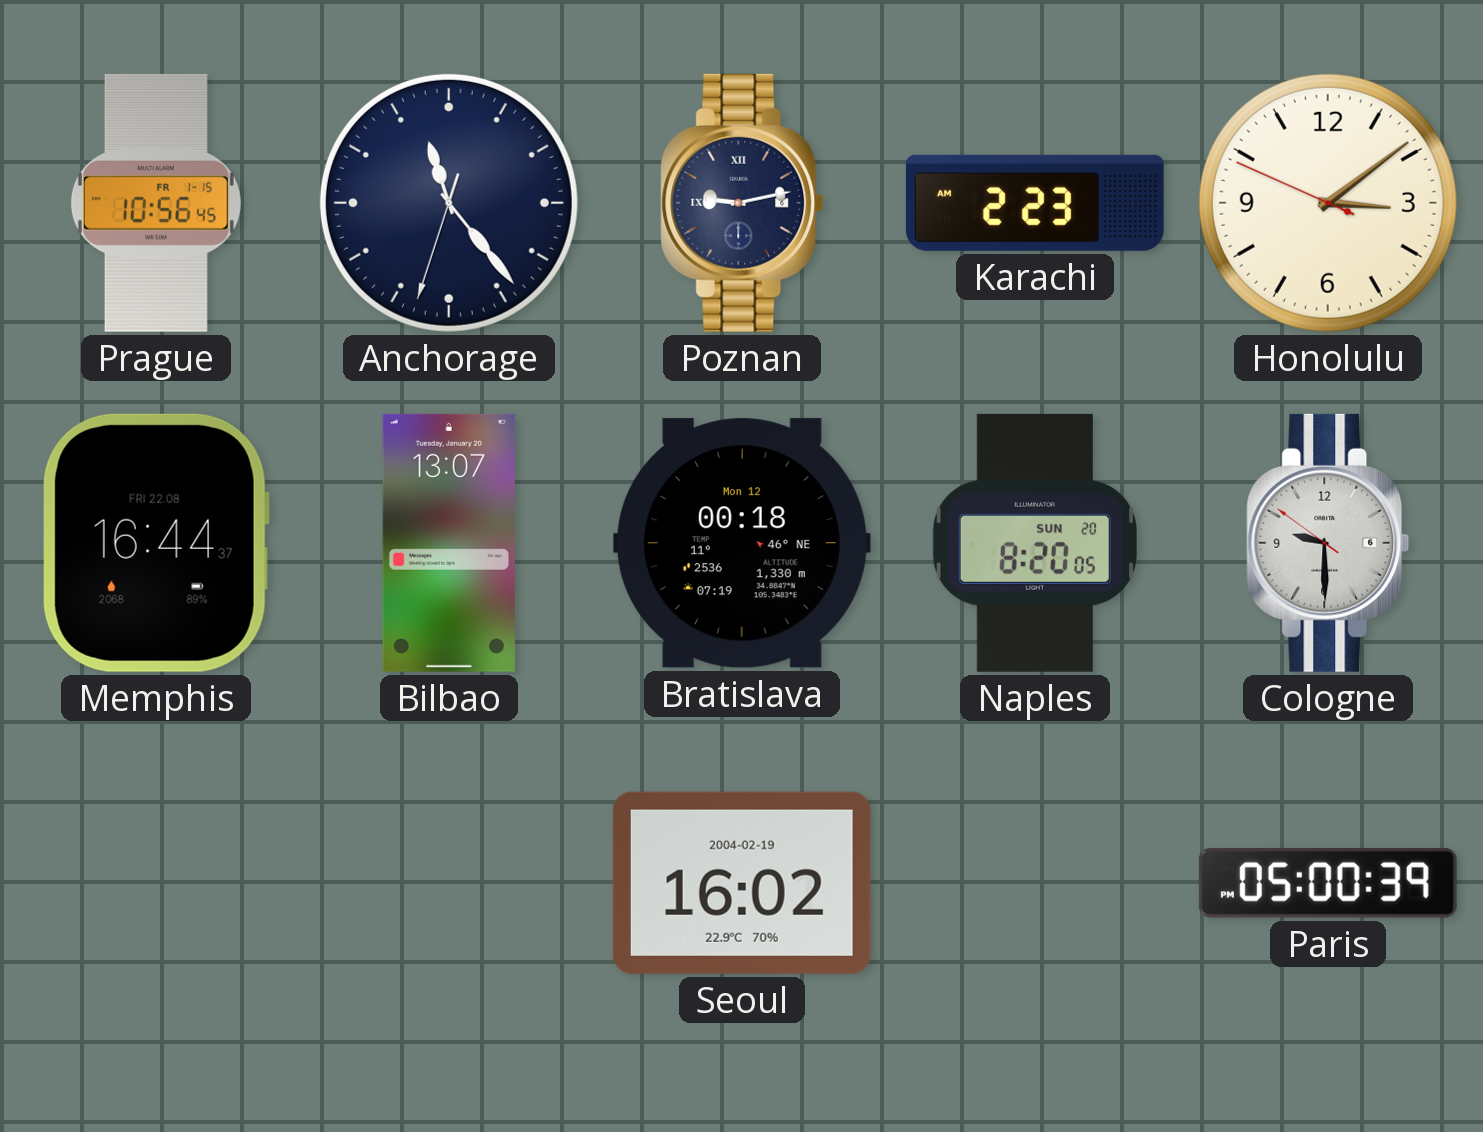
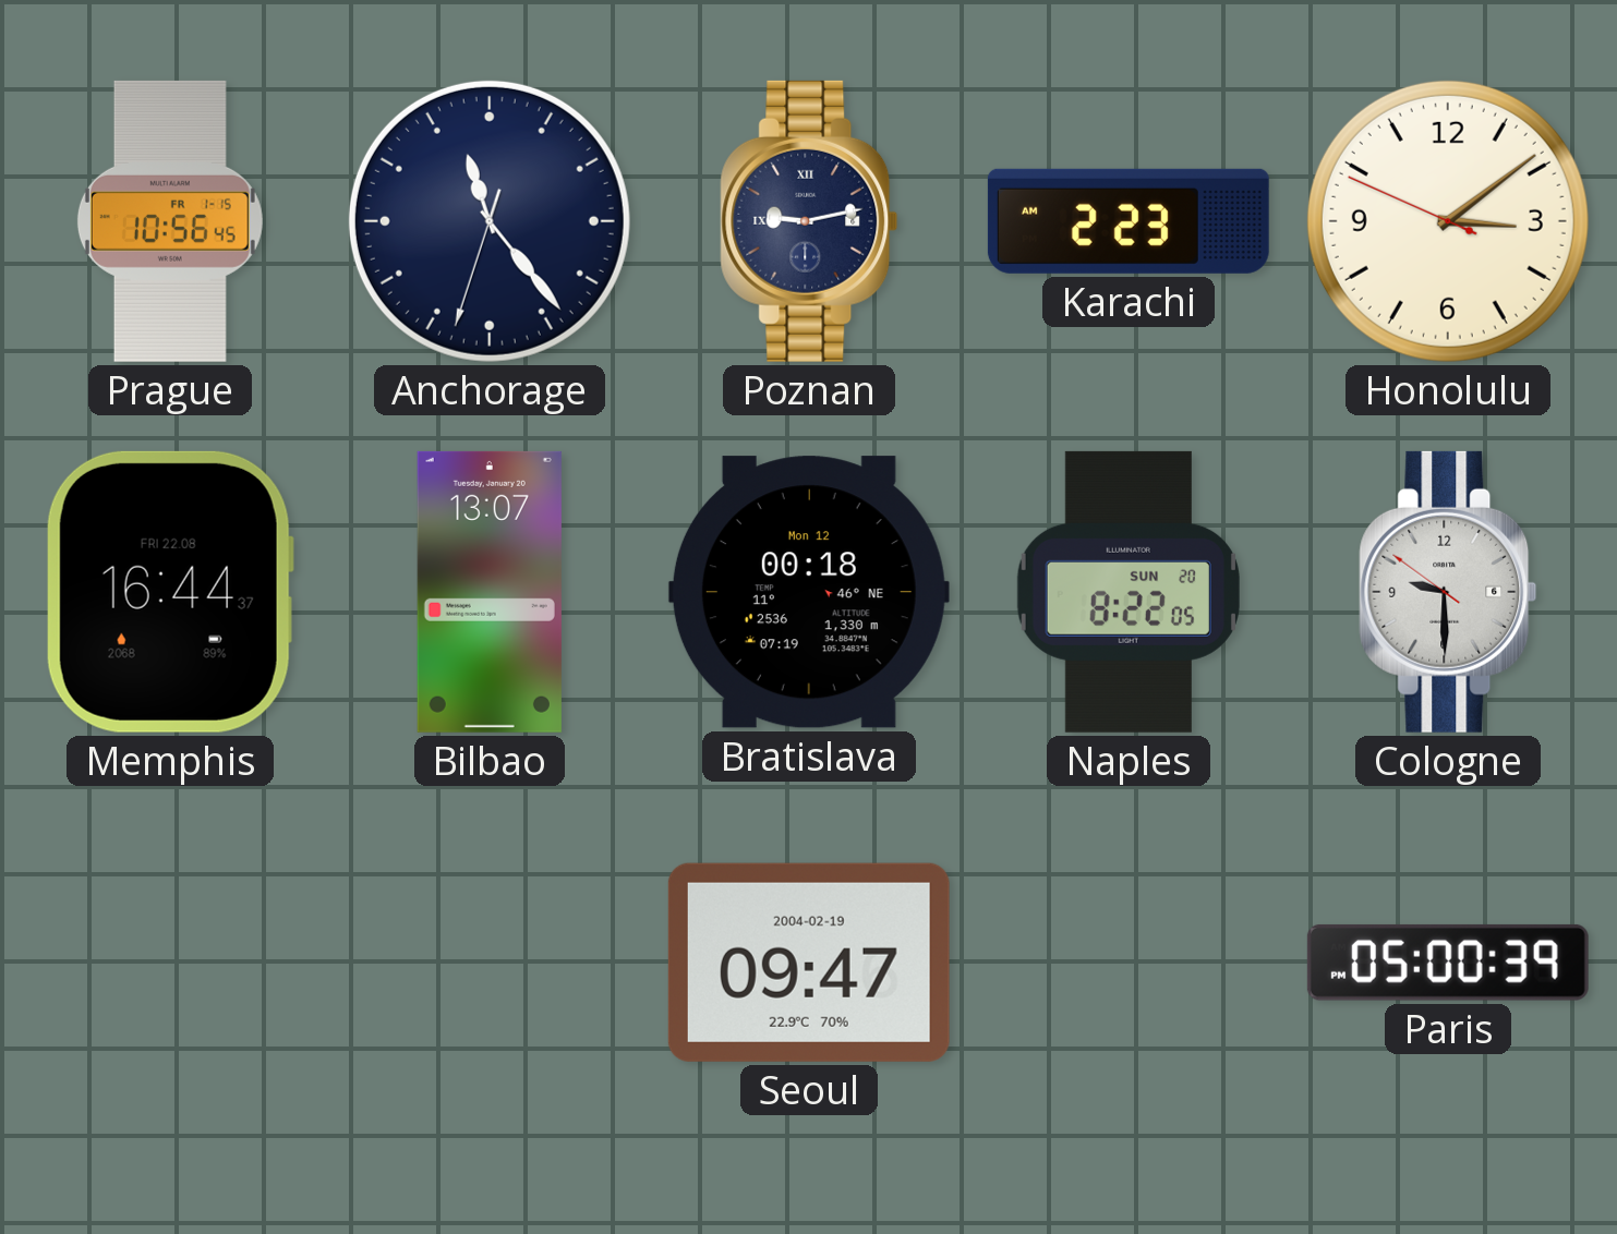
Naples: 8:20 -> 8:22
Seoul: 16:02 -> 09:47
